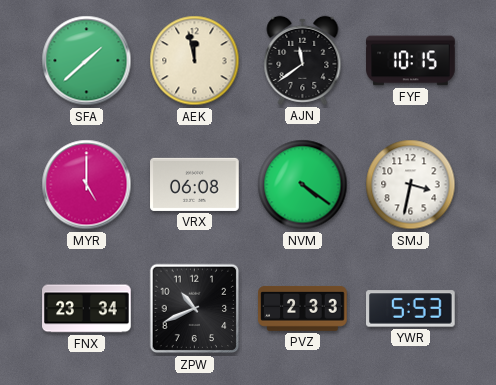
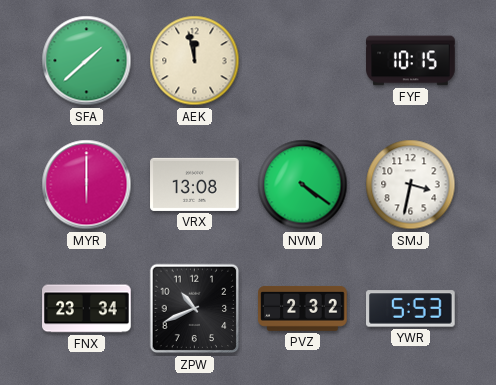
AJN: 11:39 -> none
MYR: 5:00 -> 6:00
VRX: 06:08 -> 13:08
PVZ: 2:33 -> 2:32
